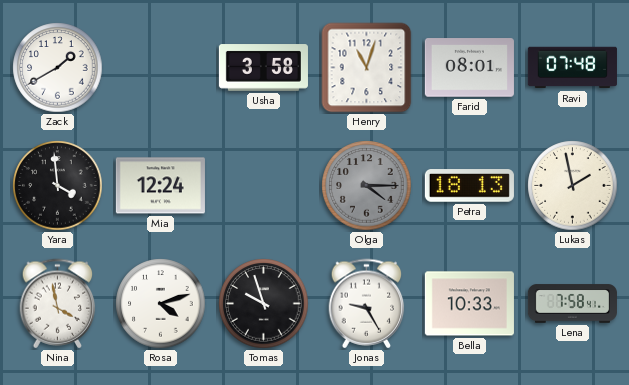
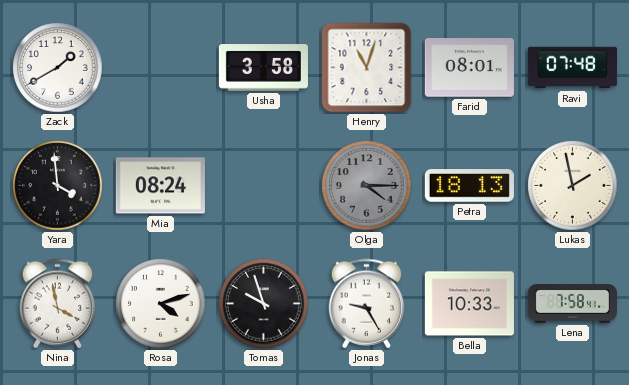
Mia: 12:24 -> 08:24
